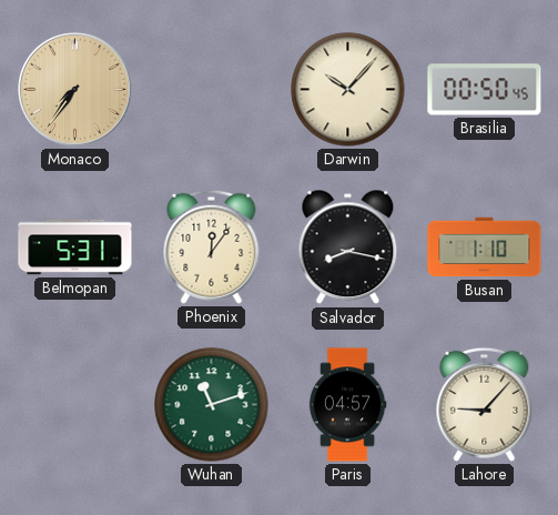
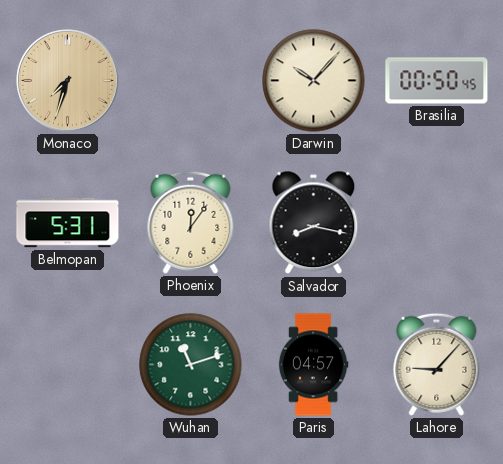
Monaco: 7:36 -> 7:33
Busan: 1:10 -> none
